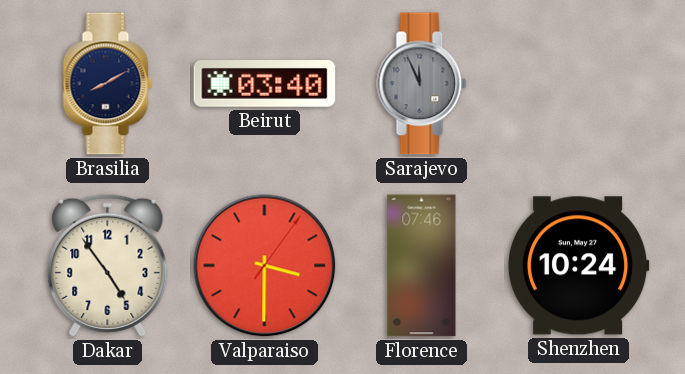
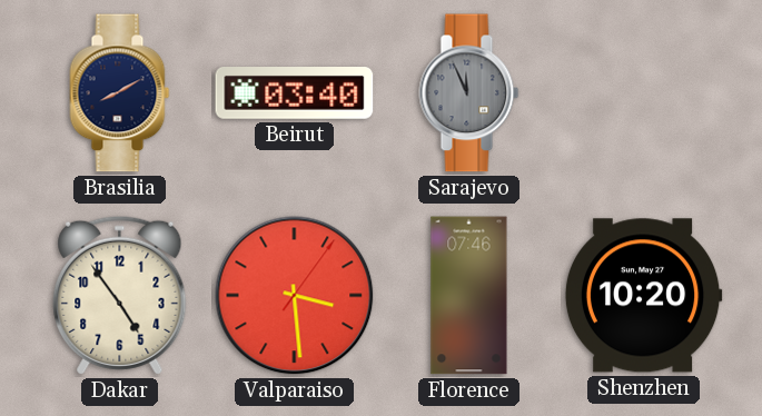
Valparaiso: 3:30 -> 3:29
Shenzhen: 10:24 -> 10:20
